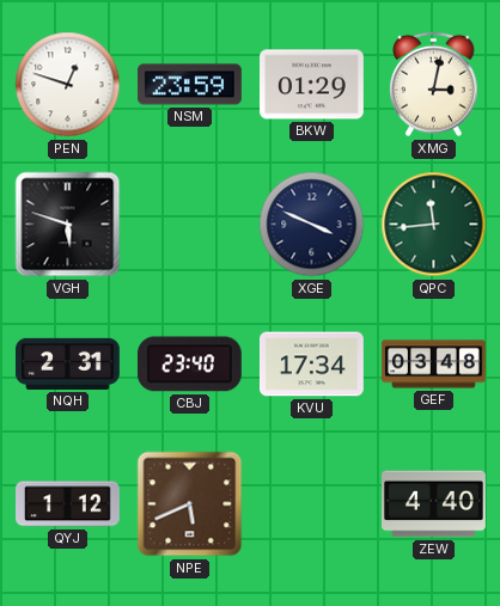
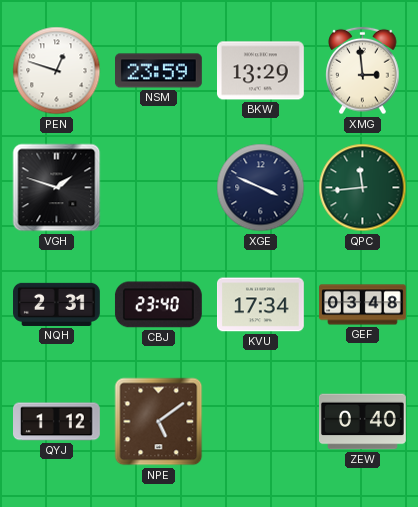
BKW: 01:29 -> 13:29
XMG: 3:02 -> 2:59
VGH: 5:48 -> 1:48
NPE: 5:41 -> 5:09
ZEW: 4:40 -> 0:40
